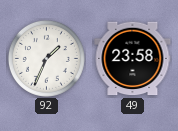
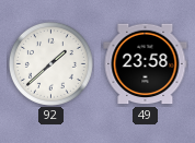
92: 1:34 -> 1:38
